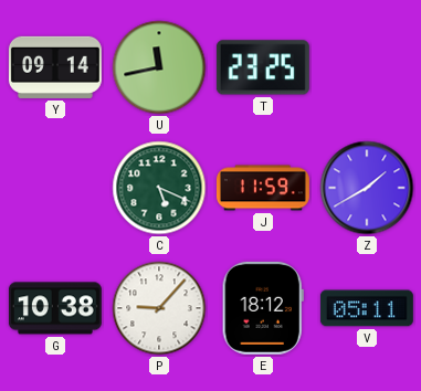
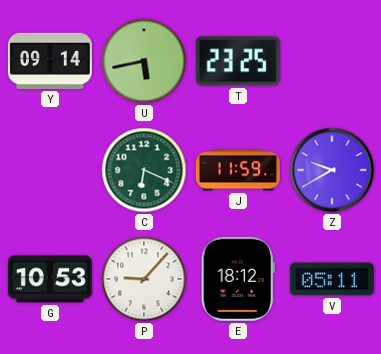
U: 11:43 -> 5:43
C: 5:19 -> 6:19
Z: 1:40 -> 9:40
G: 10:38 -> 10:53
